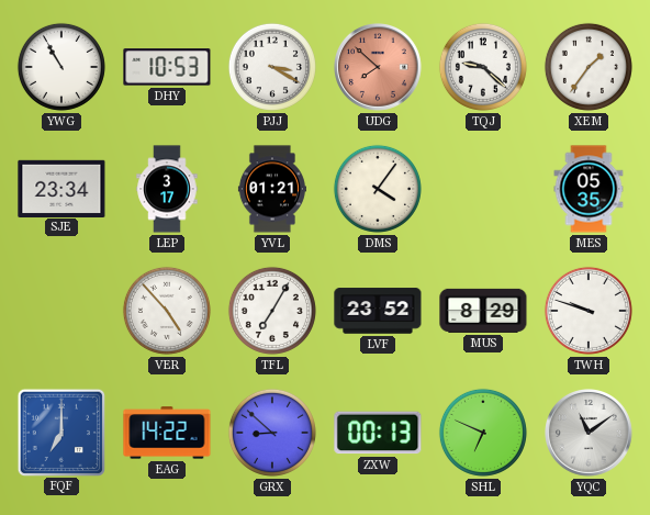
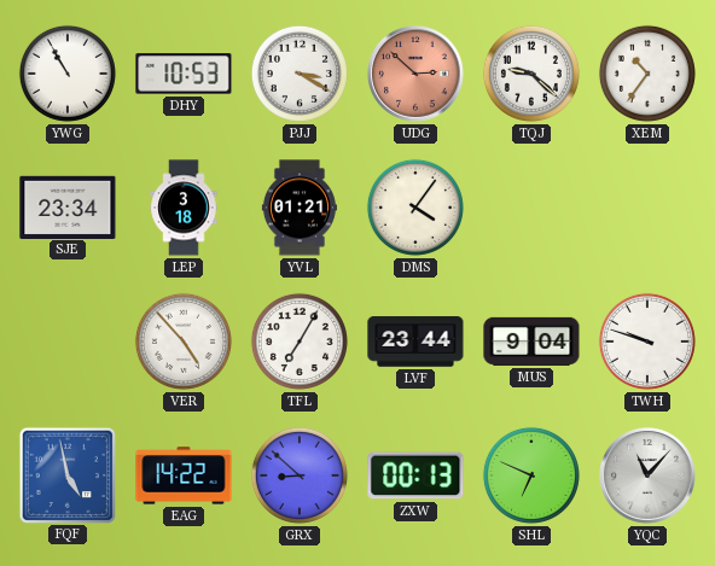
UDG: 7:52 -> 2:52
XEM: 1:36 -> 10:36
LEP: 3:17 -> 3:18
MES: 05:35 -> none
LVF: 23:52 -> 23:44
MUS: 8:29 -> 9:04
FQF: 7:00 -> 4:58
YQC: 11:09 -> 11:07
